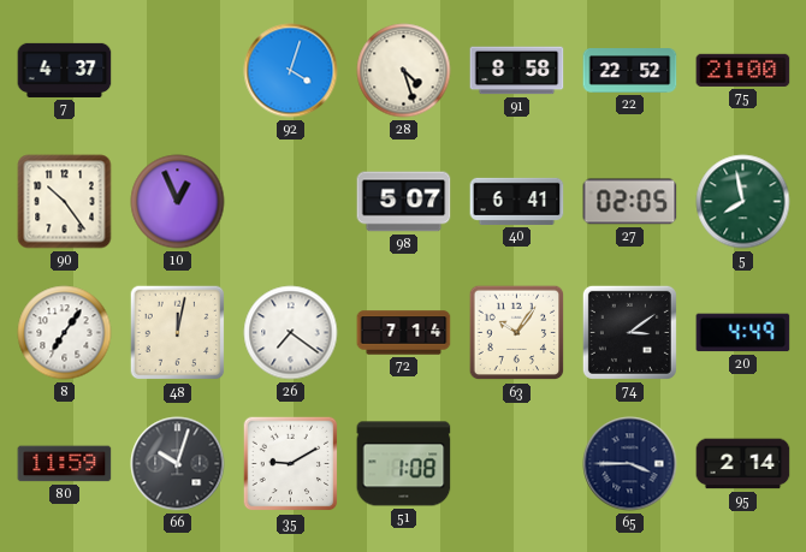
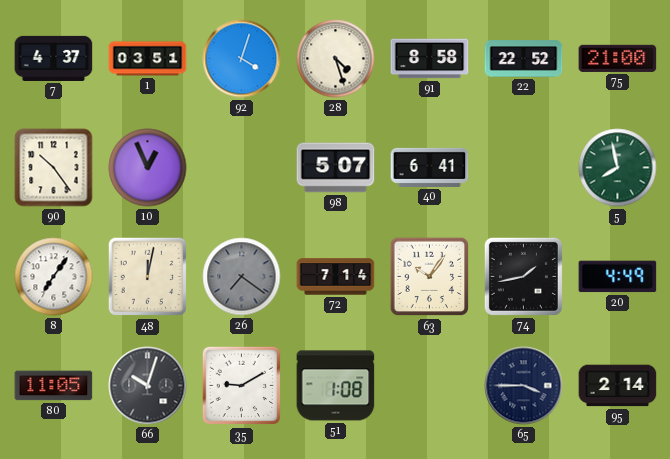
1: none -> 03:51
27: 02:05 -> none
26 dial: white -> grey
74: 3:09 -> 1:43
80: 11:59 -> 11:05
